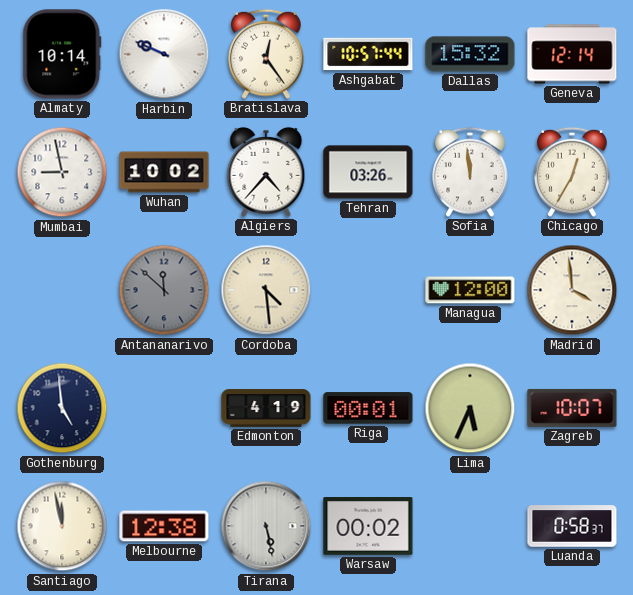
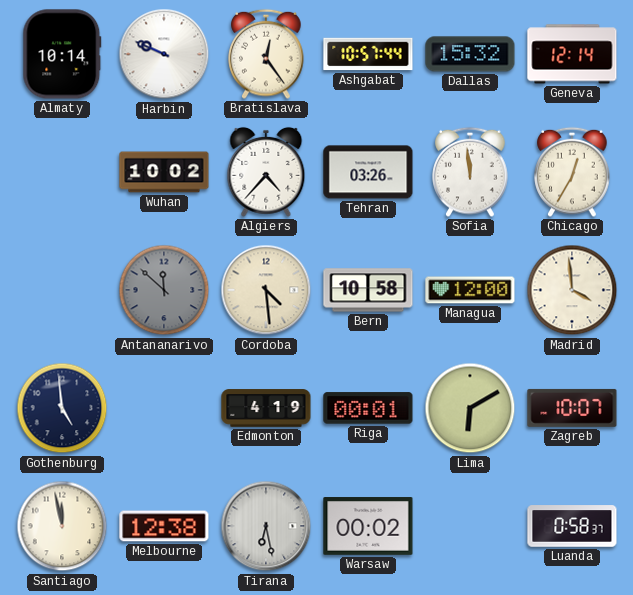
Mumbai: 8:58 -> none
Bern: none -> 10:58
Lima: 5:34 -> 6:10
Tirana: 5:28 -> 6:28
